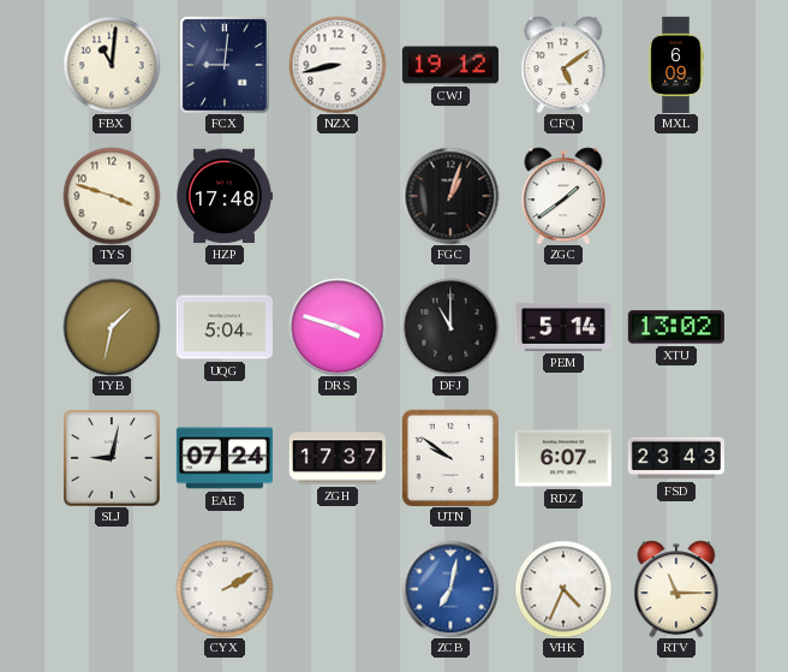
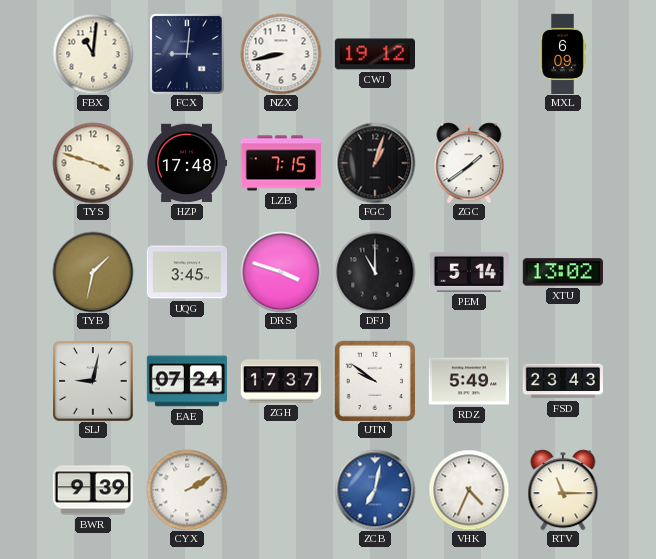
CFQ: 5:09 -> none
LZB: none -> 7:15
UQG: 5:04 -> 3:45
RDZ: 6:07 -> 5:49
BWR: none -> 9:39
